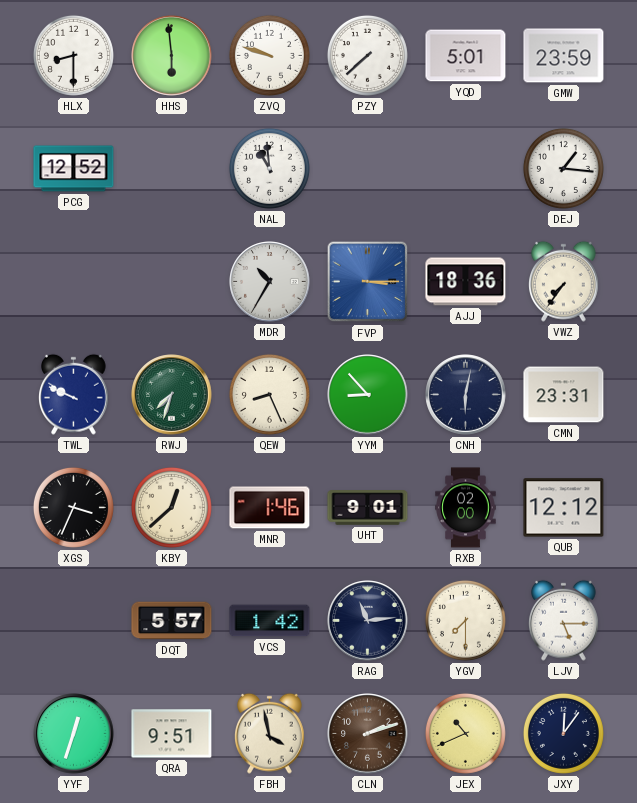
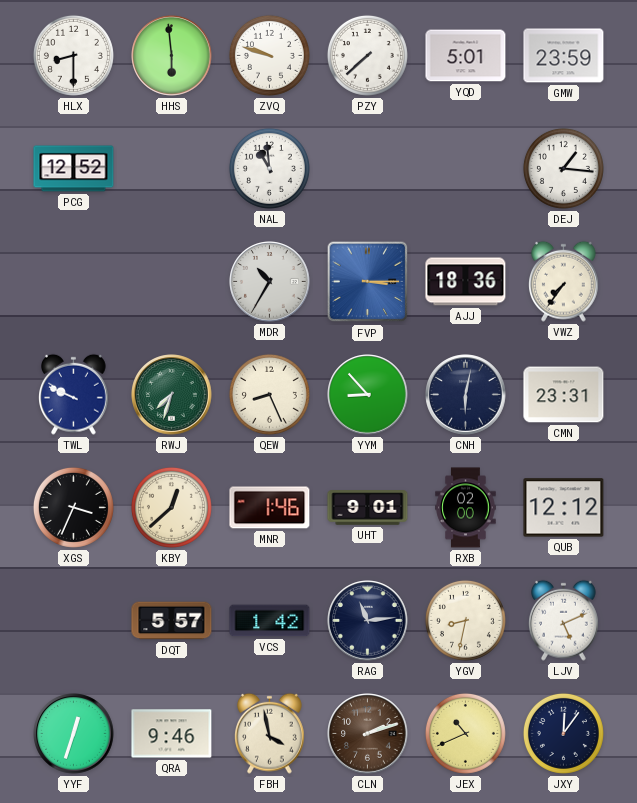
YGV: 7:30 -> 8:32
LJV: 5:15 -> 5:11
QRA: 9:51 -> 9:46
